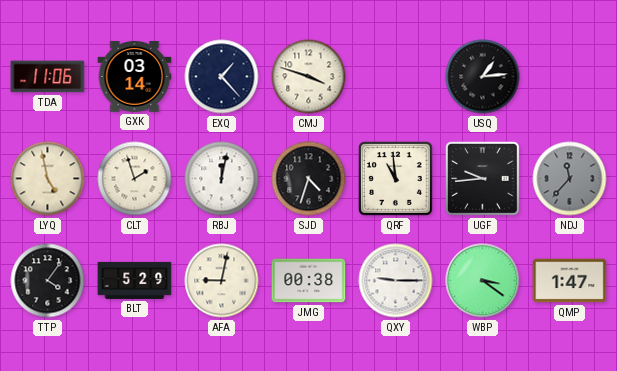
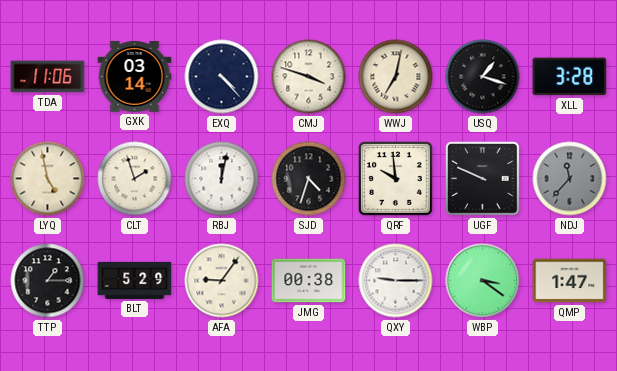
EXQ: 1:23 -> 4:23
WWJ: none -> 7:02
USQ: 1:14 -> 1:18
XLL: none -> 3:28
QRF: 10:59 -> 9:59
UGF: 9:44 -> 9:49
TTP: 4:06 -> 1:15
AFA: 9:02 -> 9:06
